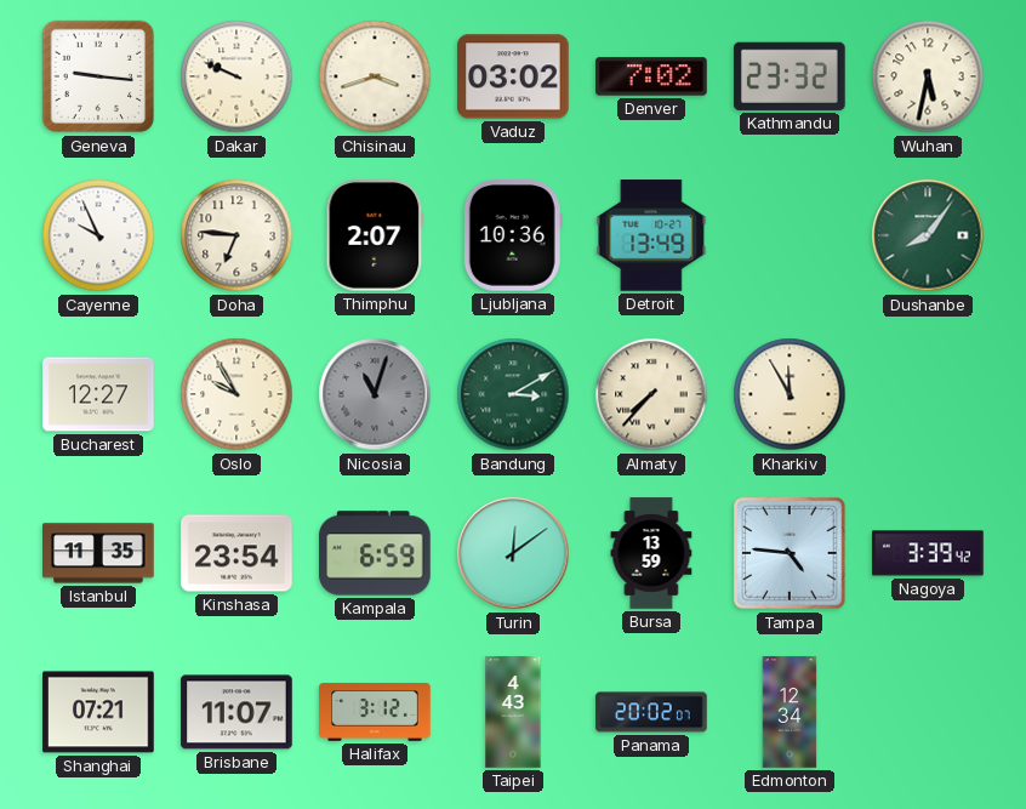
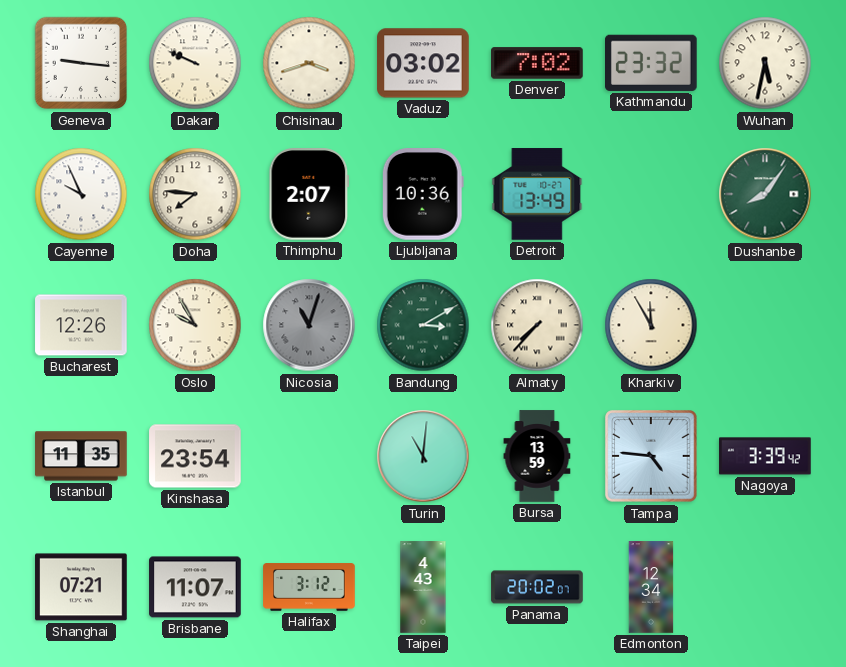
Doha: 6:46 -> 7:46
Bucharest: 12:27 -> 12:26
Kampala: 6:59 -> none
Turin: 12:09 -> 11:01
